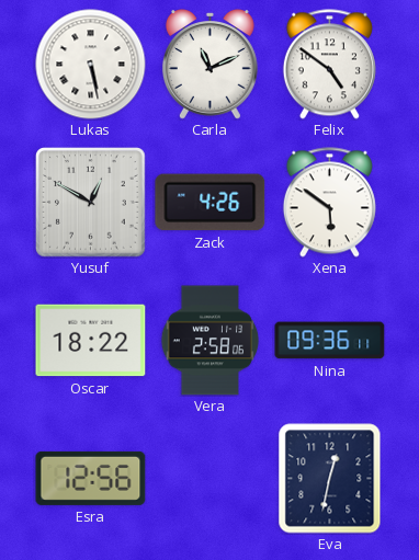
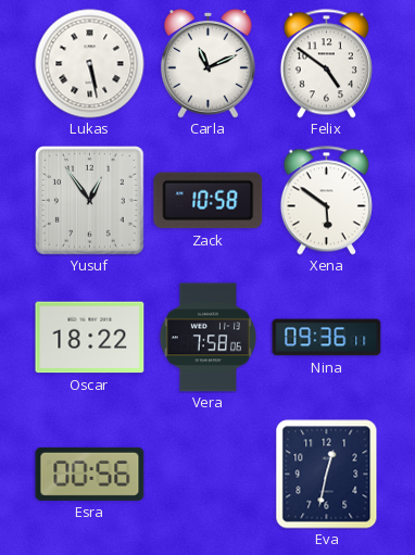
Yusuf: 12:50 -> 12:54
Zack: 4:26 -> 10:58
Vera: 2:58 -> 7:58
Esra: 12:56 -> 00:56
